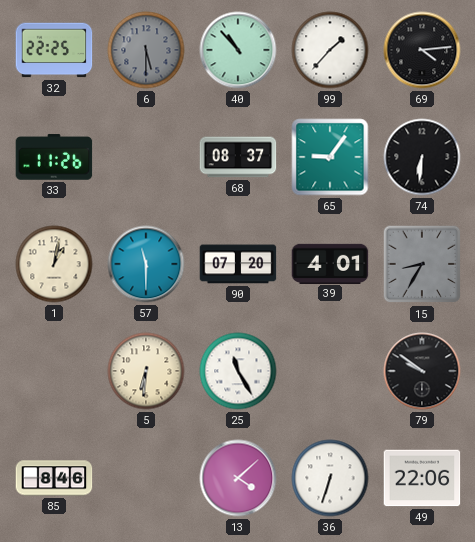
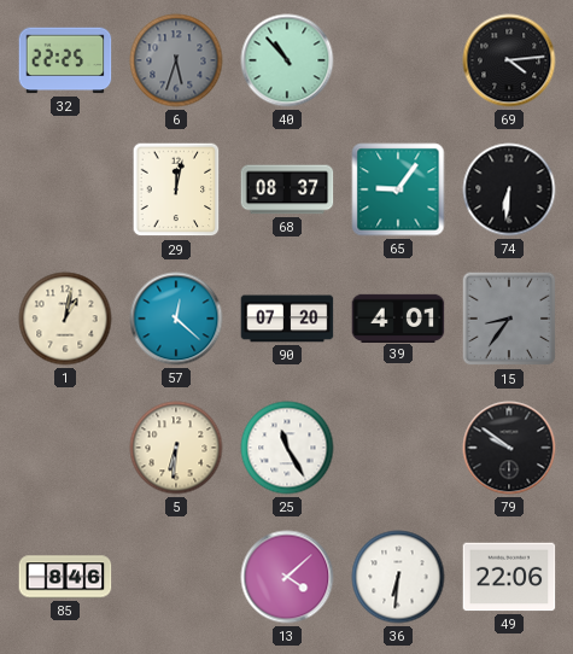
6: 5:30 -> 5:33
99: 1:37 -> none
33: 11:26 -> none
29: none -> 12:02
57: 11:30 -> 12:22
15: 8:35 -> 8:36
36: 6:33 -> 6:31
